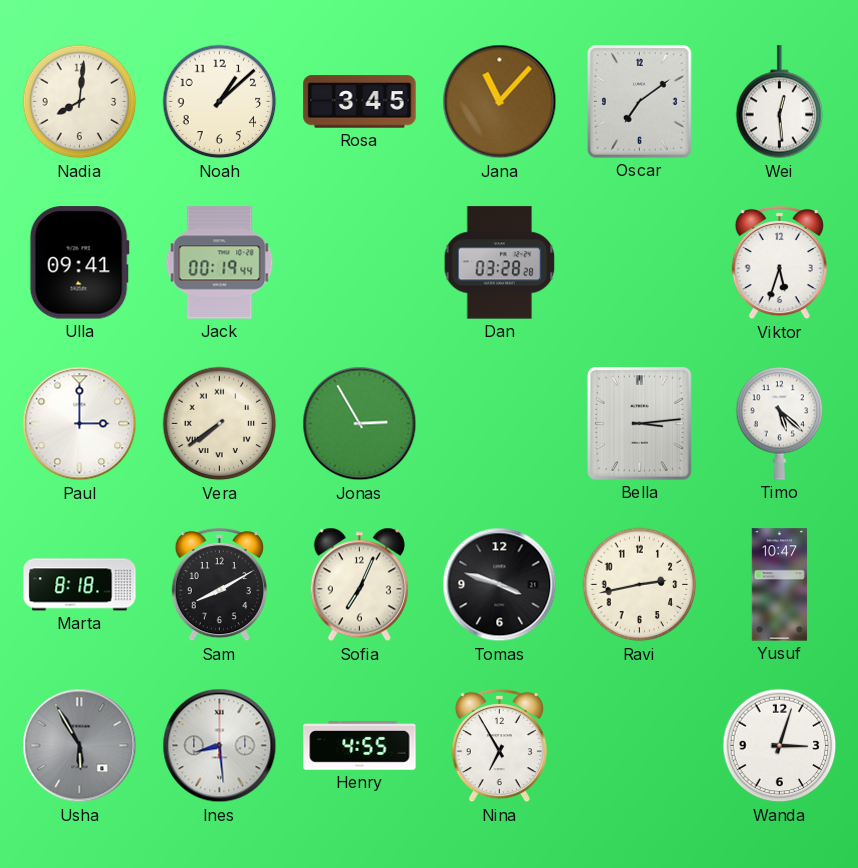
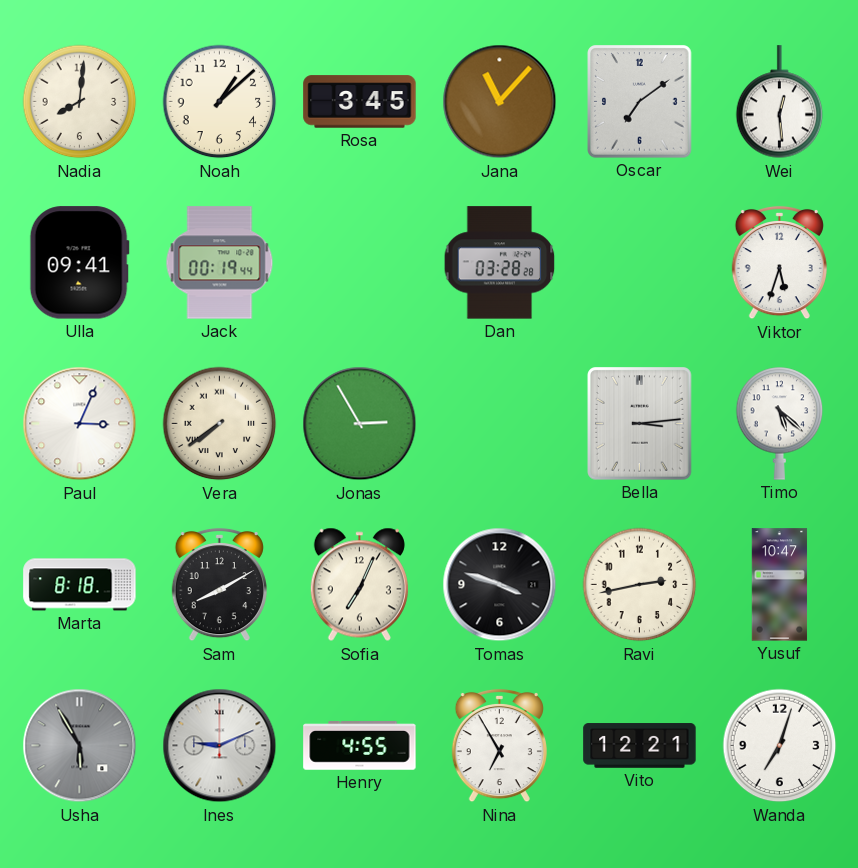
Paul: 3:00 -> 3:04
Ines: 8:29 -> 9:11
Vito: none -> 12:21
Wanda: 3:03 -> 7:03
